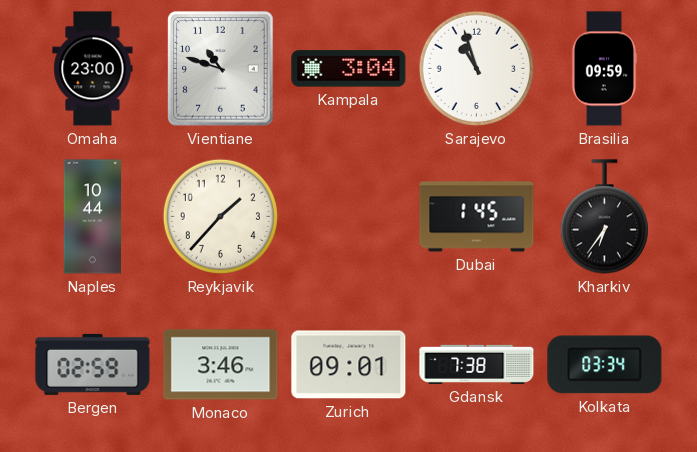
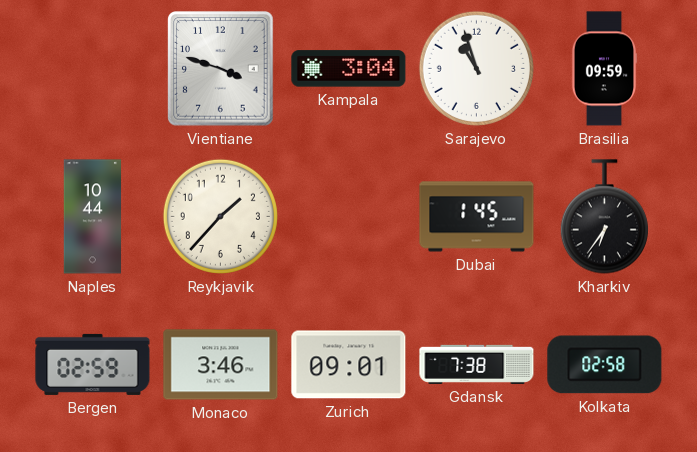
Omaha: 23:00 -> none
Vientiane: 10:48 -> 3:48
Kolkata: 03:34 -> 02:58
